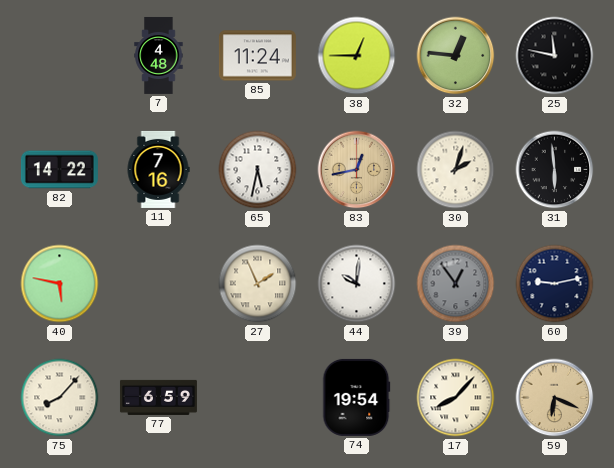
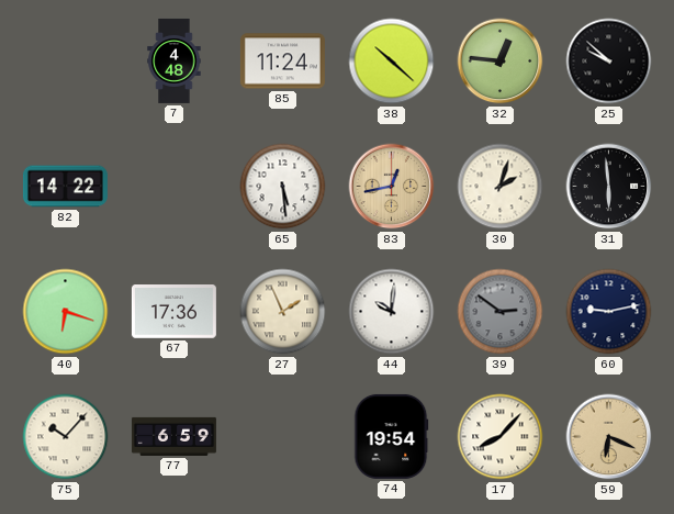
38: 12:45 -> 10:22
25: 11:47 -> 9:52
11: 7:16 -> none
65: 5:32 -> 5:29
40: 5:47 -> 6:18
67: none -> 17:36
39: 12:54 -> 2:51
75: 8:07 -> 10:07
